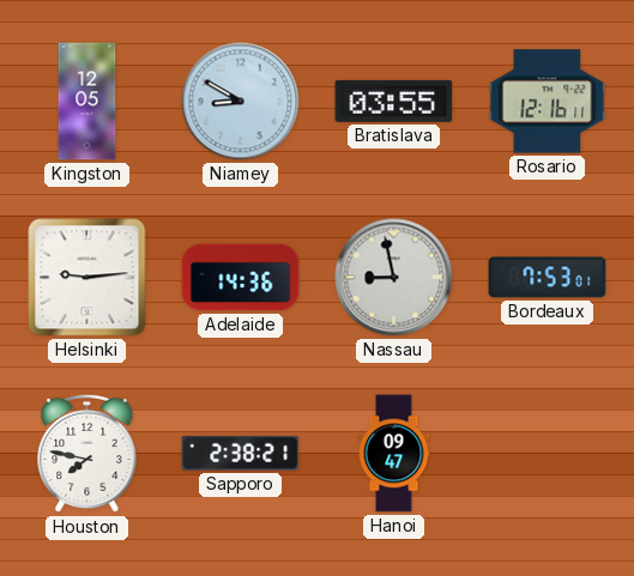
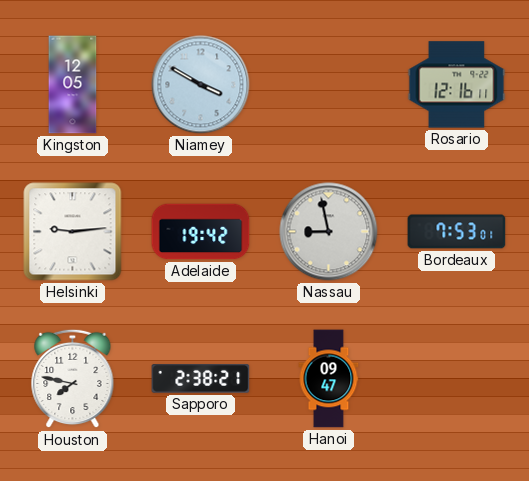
Niamey: 8:50 -> 3:50
Bratislava: 03:55 -> none
Adelaide: 14:36 -> 19:42
